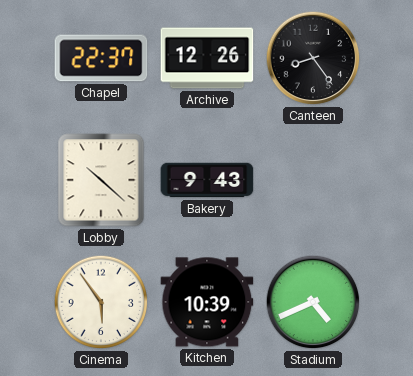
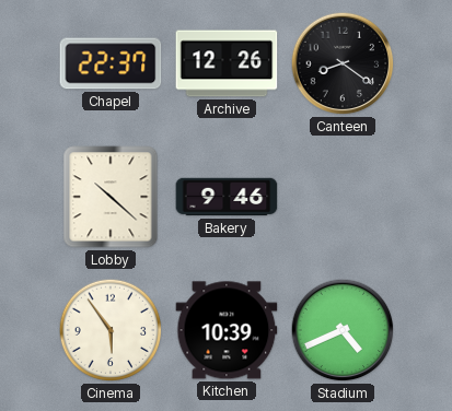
Canteen: 8:24 -> 8:21
Bakery: 9:43 -> 9:46
